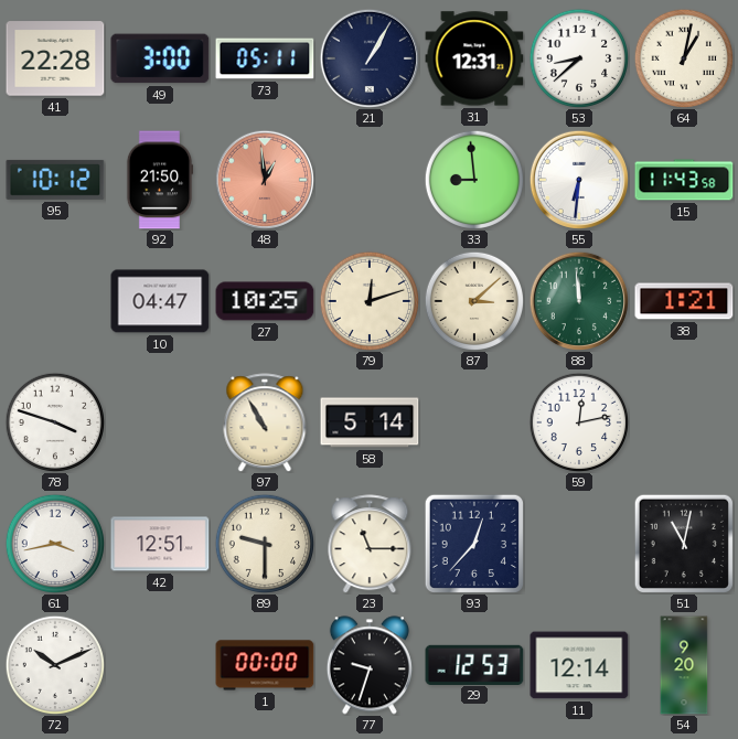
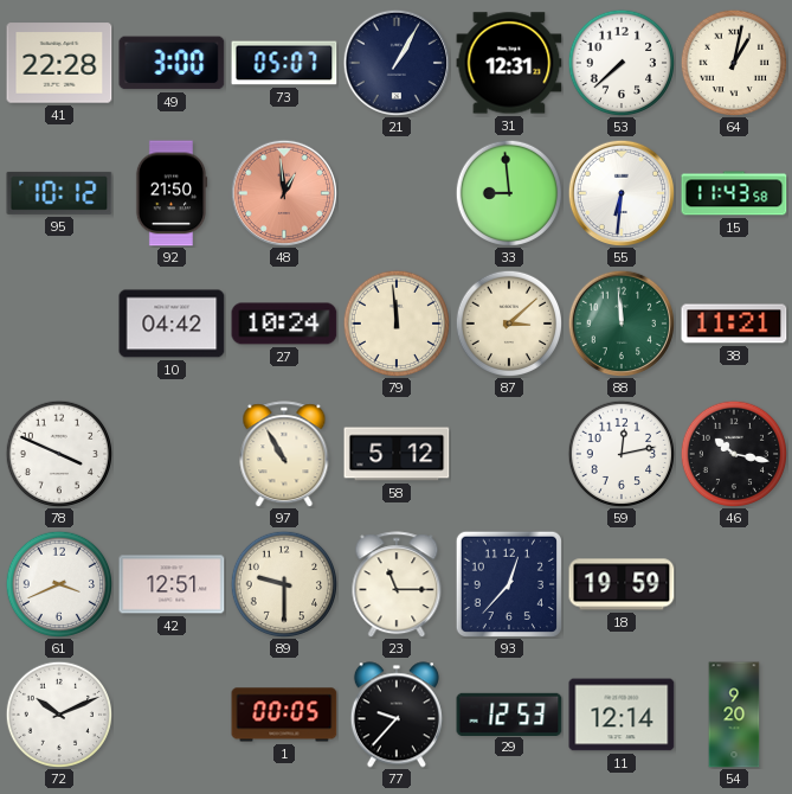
73: 05:11 -> 05:07
53: 8:38 -> 7:38
10: 04:47 -> 04:42
27: 10:25 -> 10:24
79: 12:12 -> 11:59
38: 1:21 -> 11:21
78: 3:48 -> 3:49
58: 5:14 -> 5:12
46: none -> 10:17
61: 3:43 -> 3:41
18: none -> 19:59
51: 11:02 -> none
1: 00:00 -> 00:05
77: 9:33 -> 9:37
